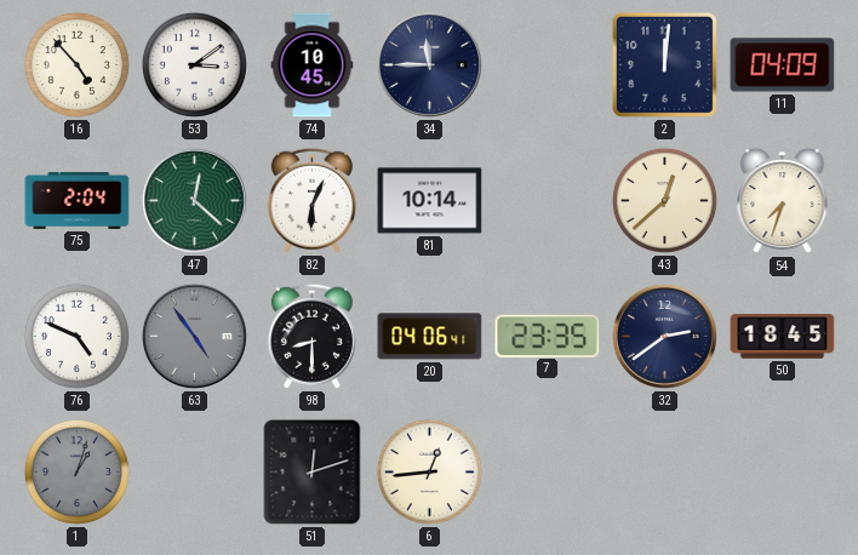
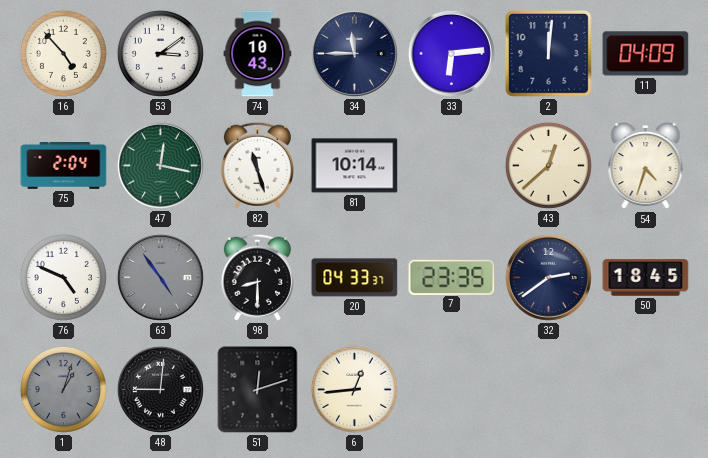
74: 10:45 -> 10:43
33: none -> 6:14
47: 12:22 -> 12:17
82: 6:04 -> 11:27
54: 7:33 -> 4:33
20: 04:06 -> 04:33
48: none -> 9:01
